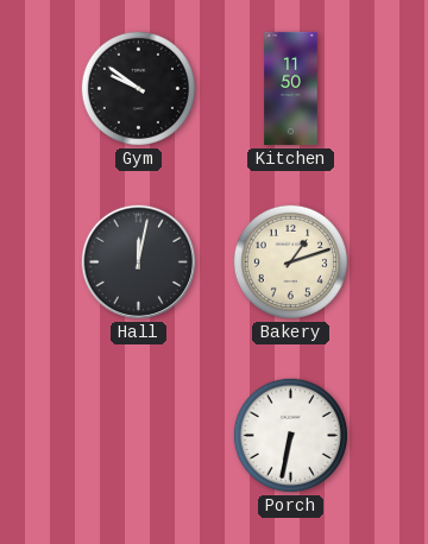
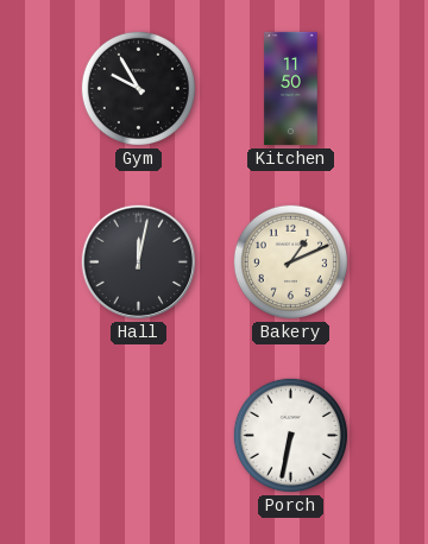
Gym: 9:51 -> 9:55
Bakery: 1:12 -> 1:11
